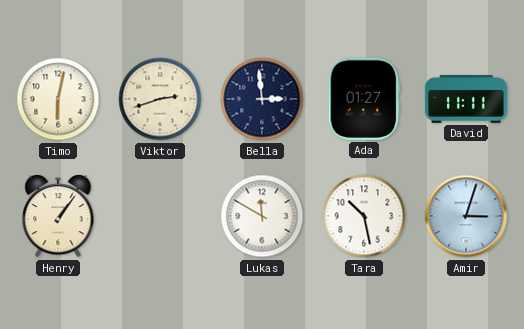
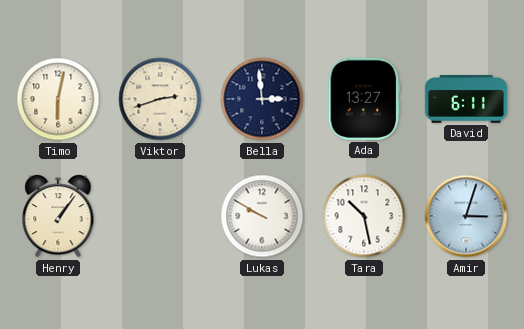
Ada: 01:27 -> 13:27
David: 11:11 -> 6:11
Lukas: 11:50 -> 9:50
